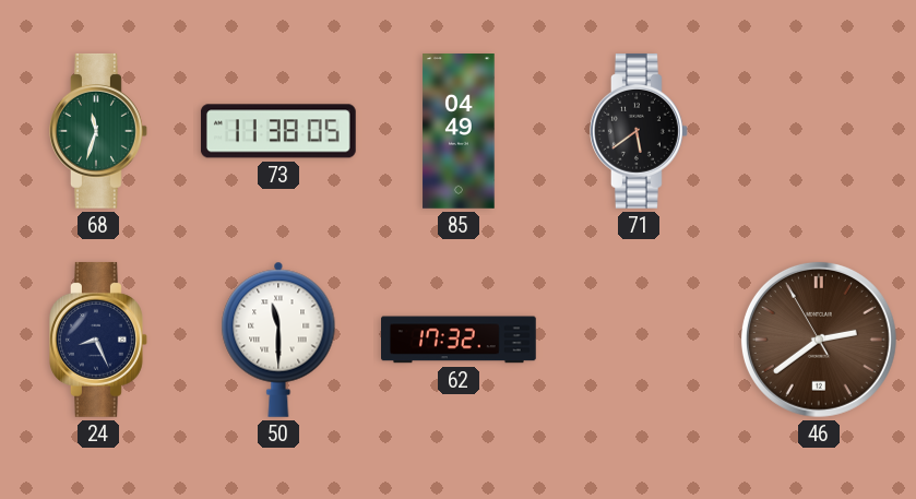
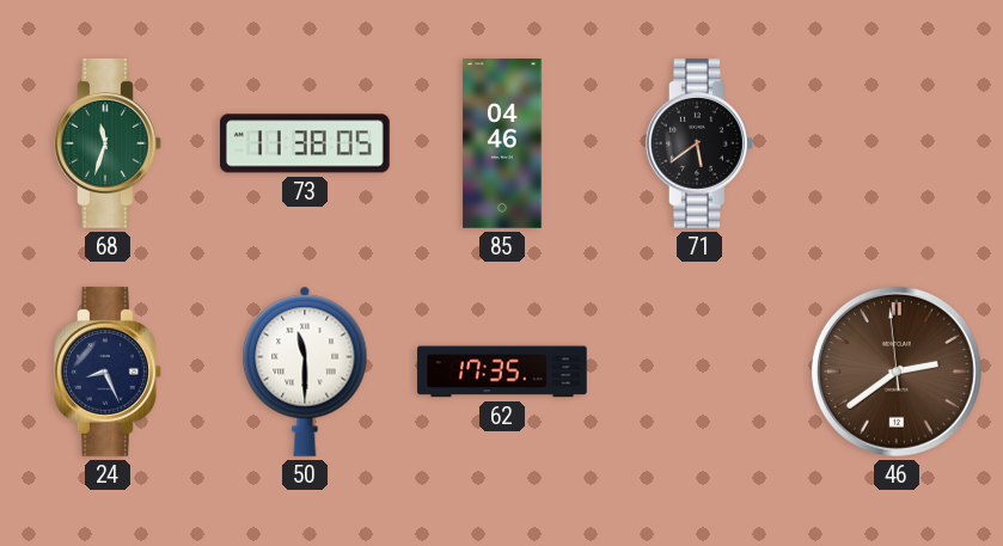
85: 04:49 -> 04:46
62: 17:32 -> 17:35
46: 2:38:55 -> 2:38:59
